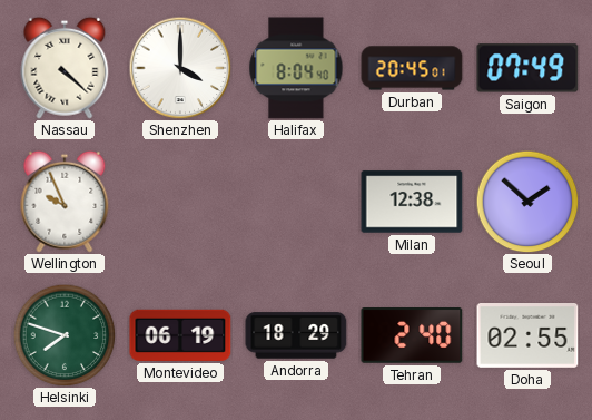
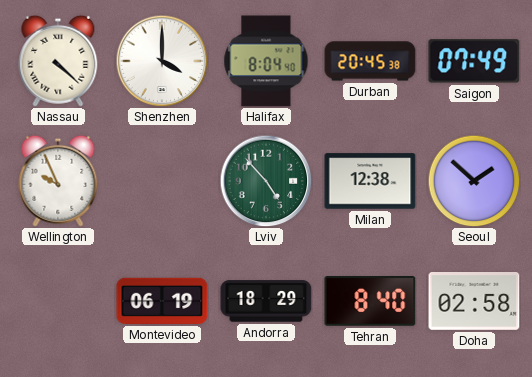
Durban: 20:45:01 -> 20:45:38
Lviv: none -> 4:53
Helsinki: 7:48 -> none
Tehran: 2:40 -> 8:40
Doha: 02:55 -> 02:58
